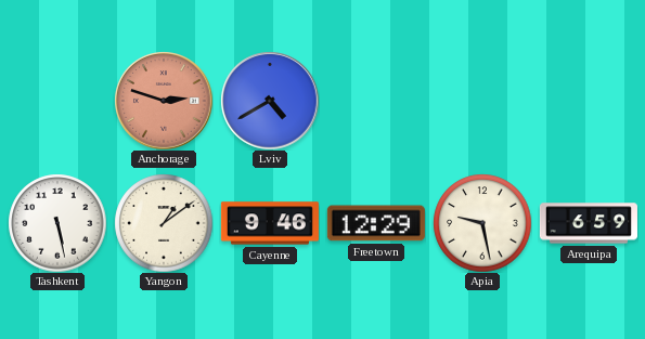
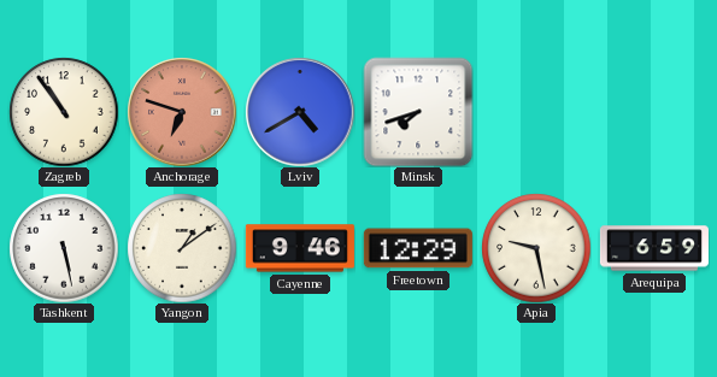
Zagreb: none -> 10:54
Anchorage: 2:48 -> 6:48
Minsk: none -> 7:42
